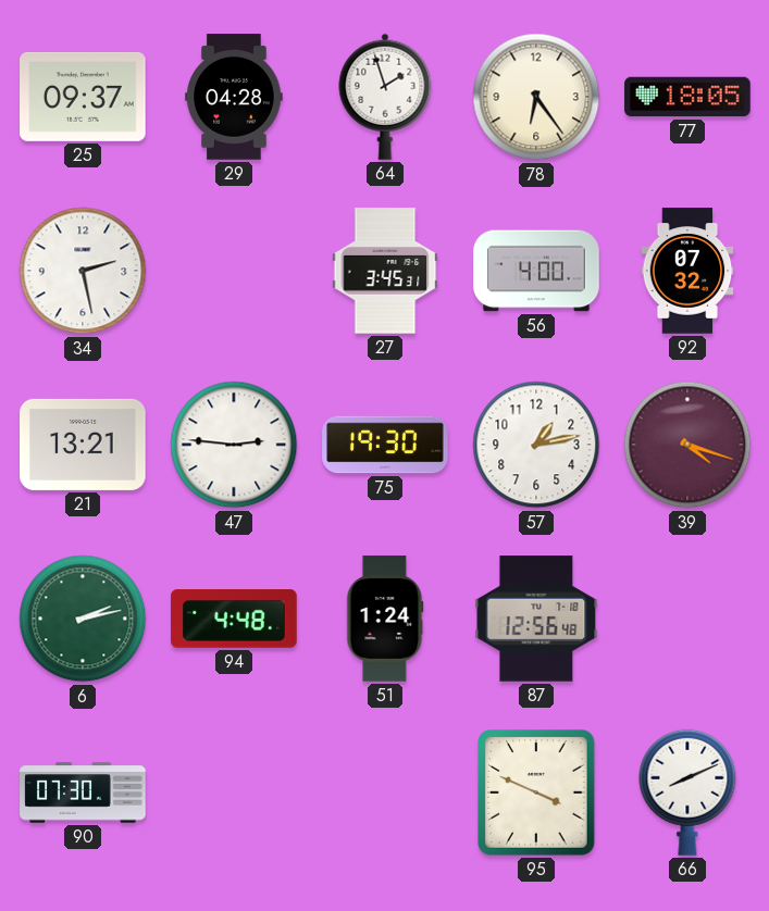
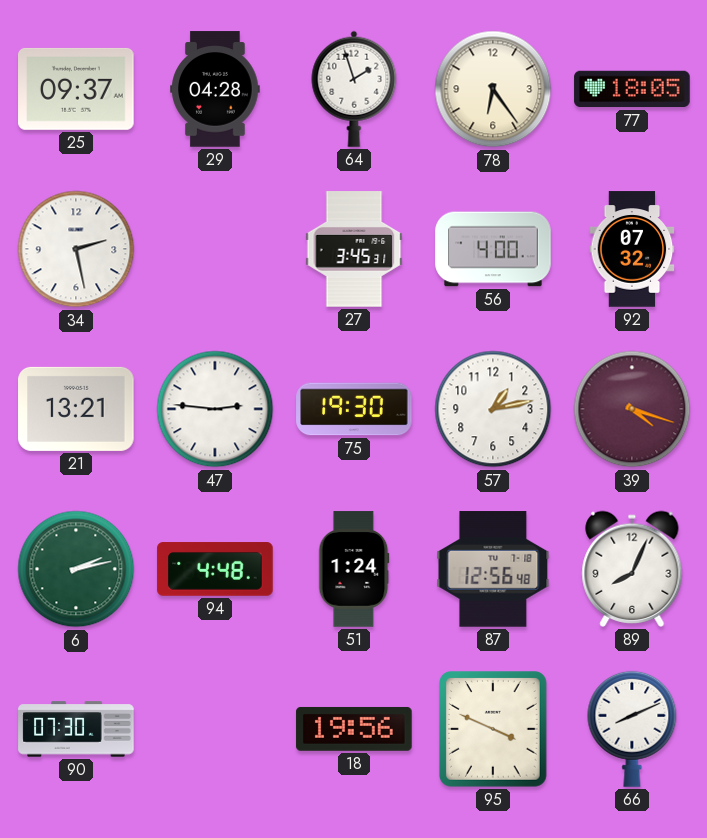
89: none -> 8:04
18: none -> 19:56
